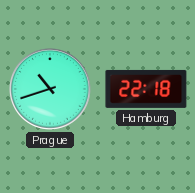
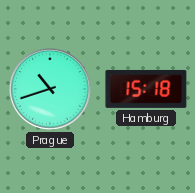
Hamburg: 22:18 -> 15:18
